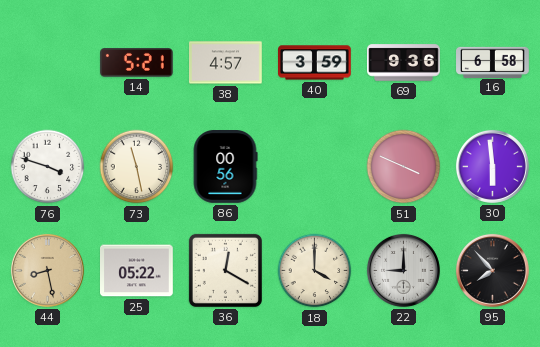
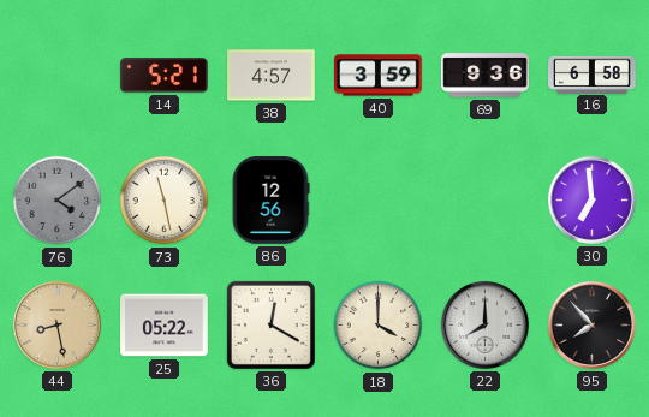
76: 3:48 -> 4:09
76 dial: white -> grey
86: 00:56 -> 12:56
51: 3:49 -> none
30: 5:59 -> 6:59
22: 9:00 -> 8:00
